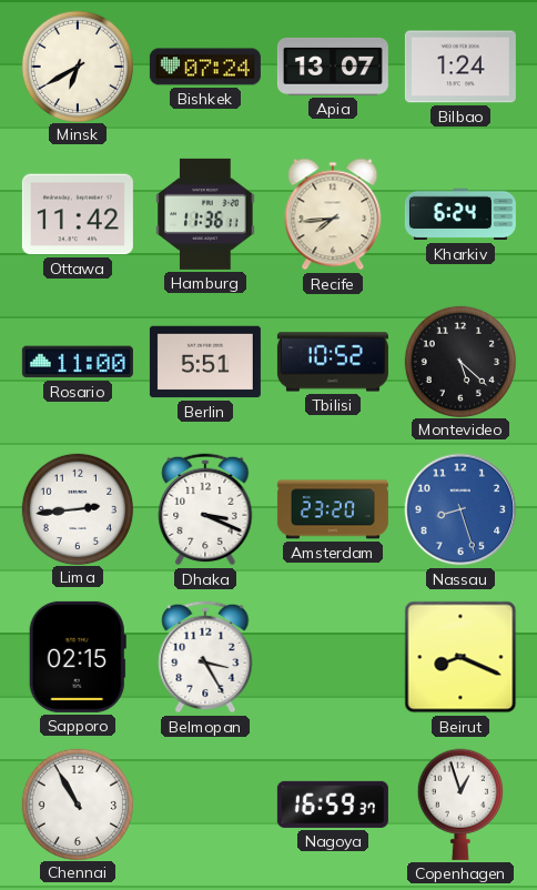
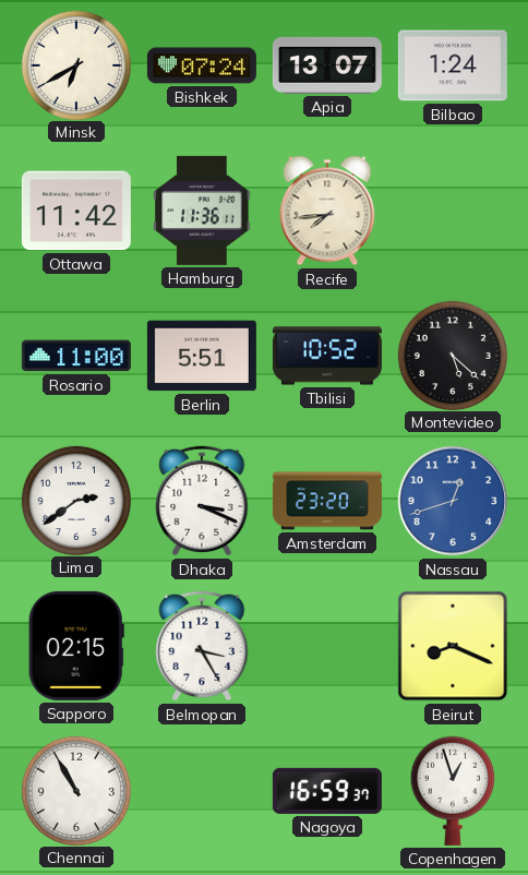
Kharkiv: 6:24 -> none
Lima: 2:44 -> 2:39
Nassau: 8:27 -> 12:42
